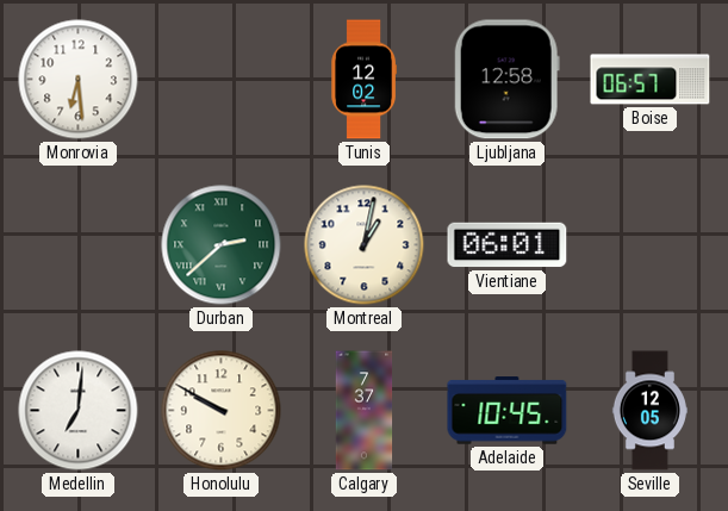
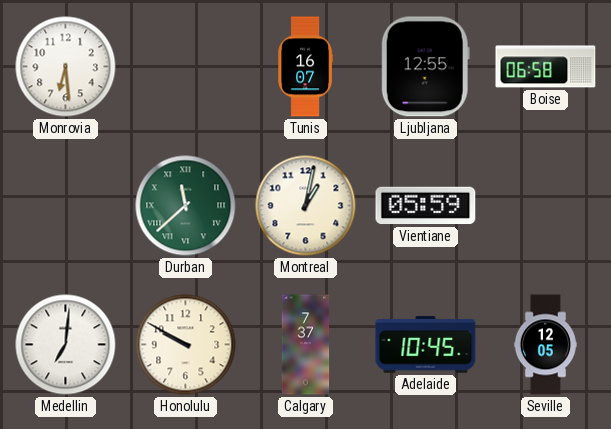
Tunis: 12:02 -> 16:07
Ljubljana: 12:58 -> 12:55
Boise: 06:57 -> 06:58
Durban: 2:38 -> 11:38
Vientiane: 06:01 -> 05:59
